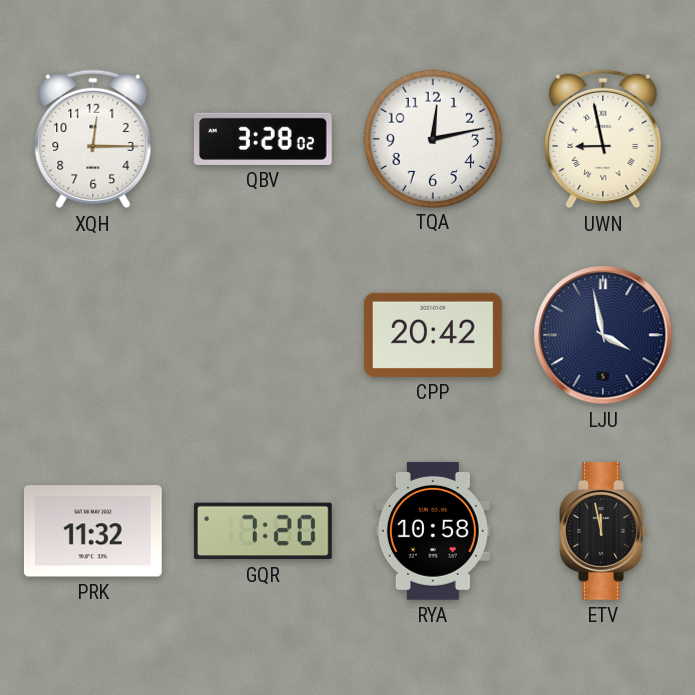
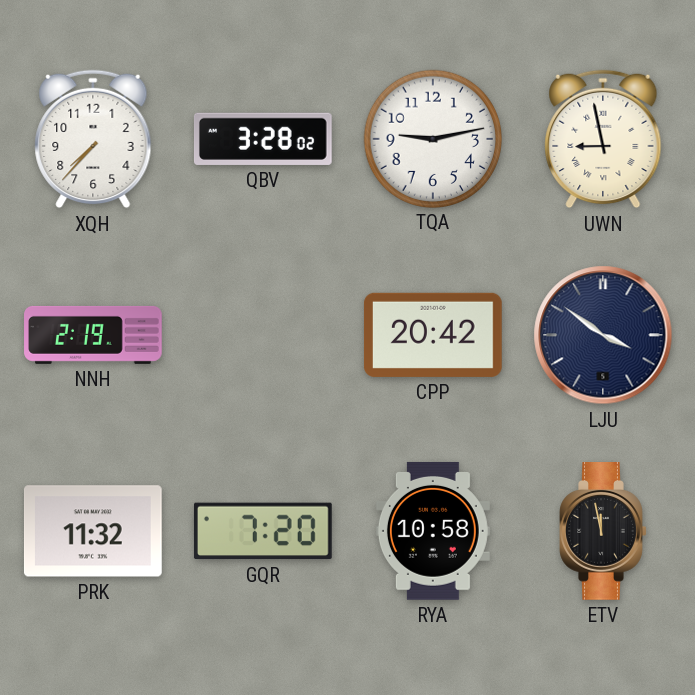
XQH: 12:15 -> 7:37
TQA: 12:13 -> 9:13
NNH: none -> 2:19
LJU: 3:58 -> 3:51
